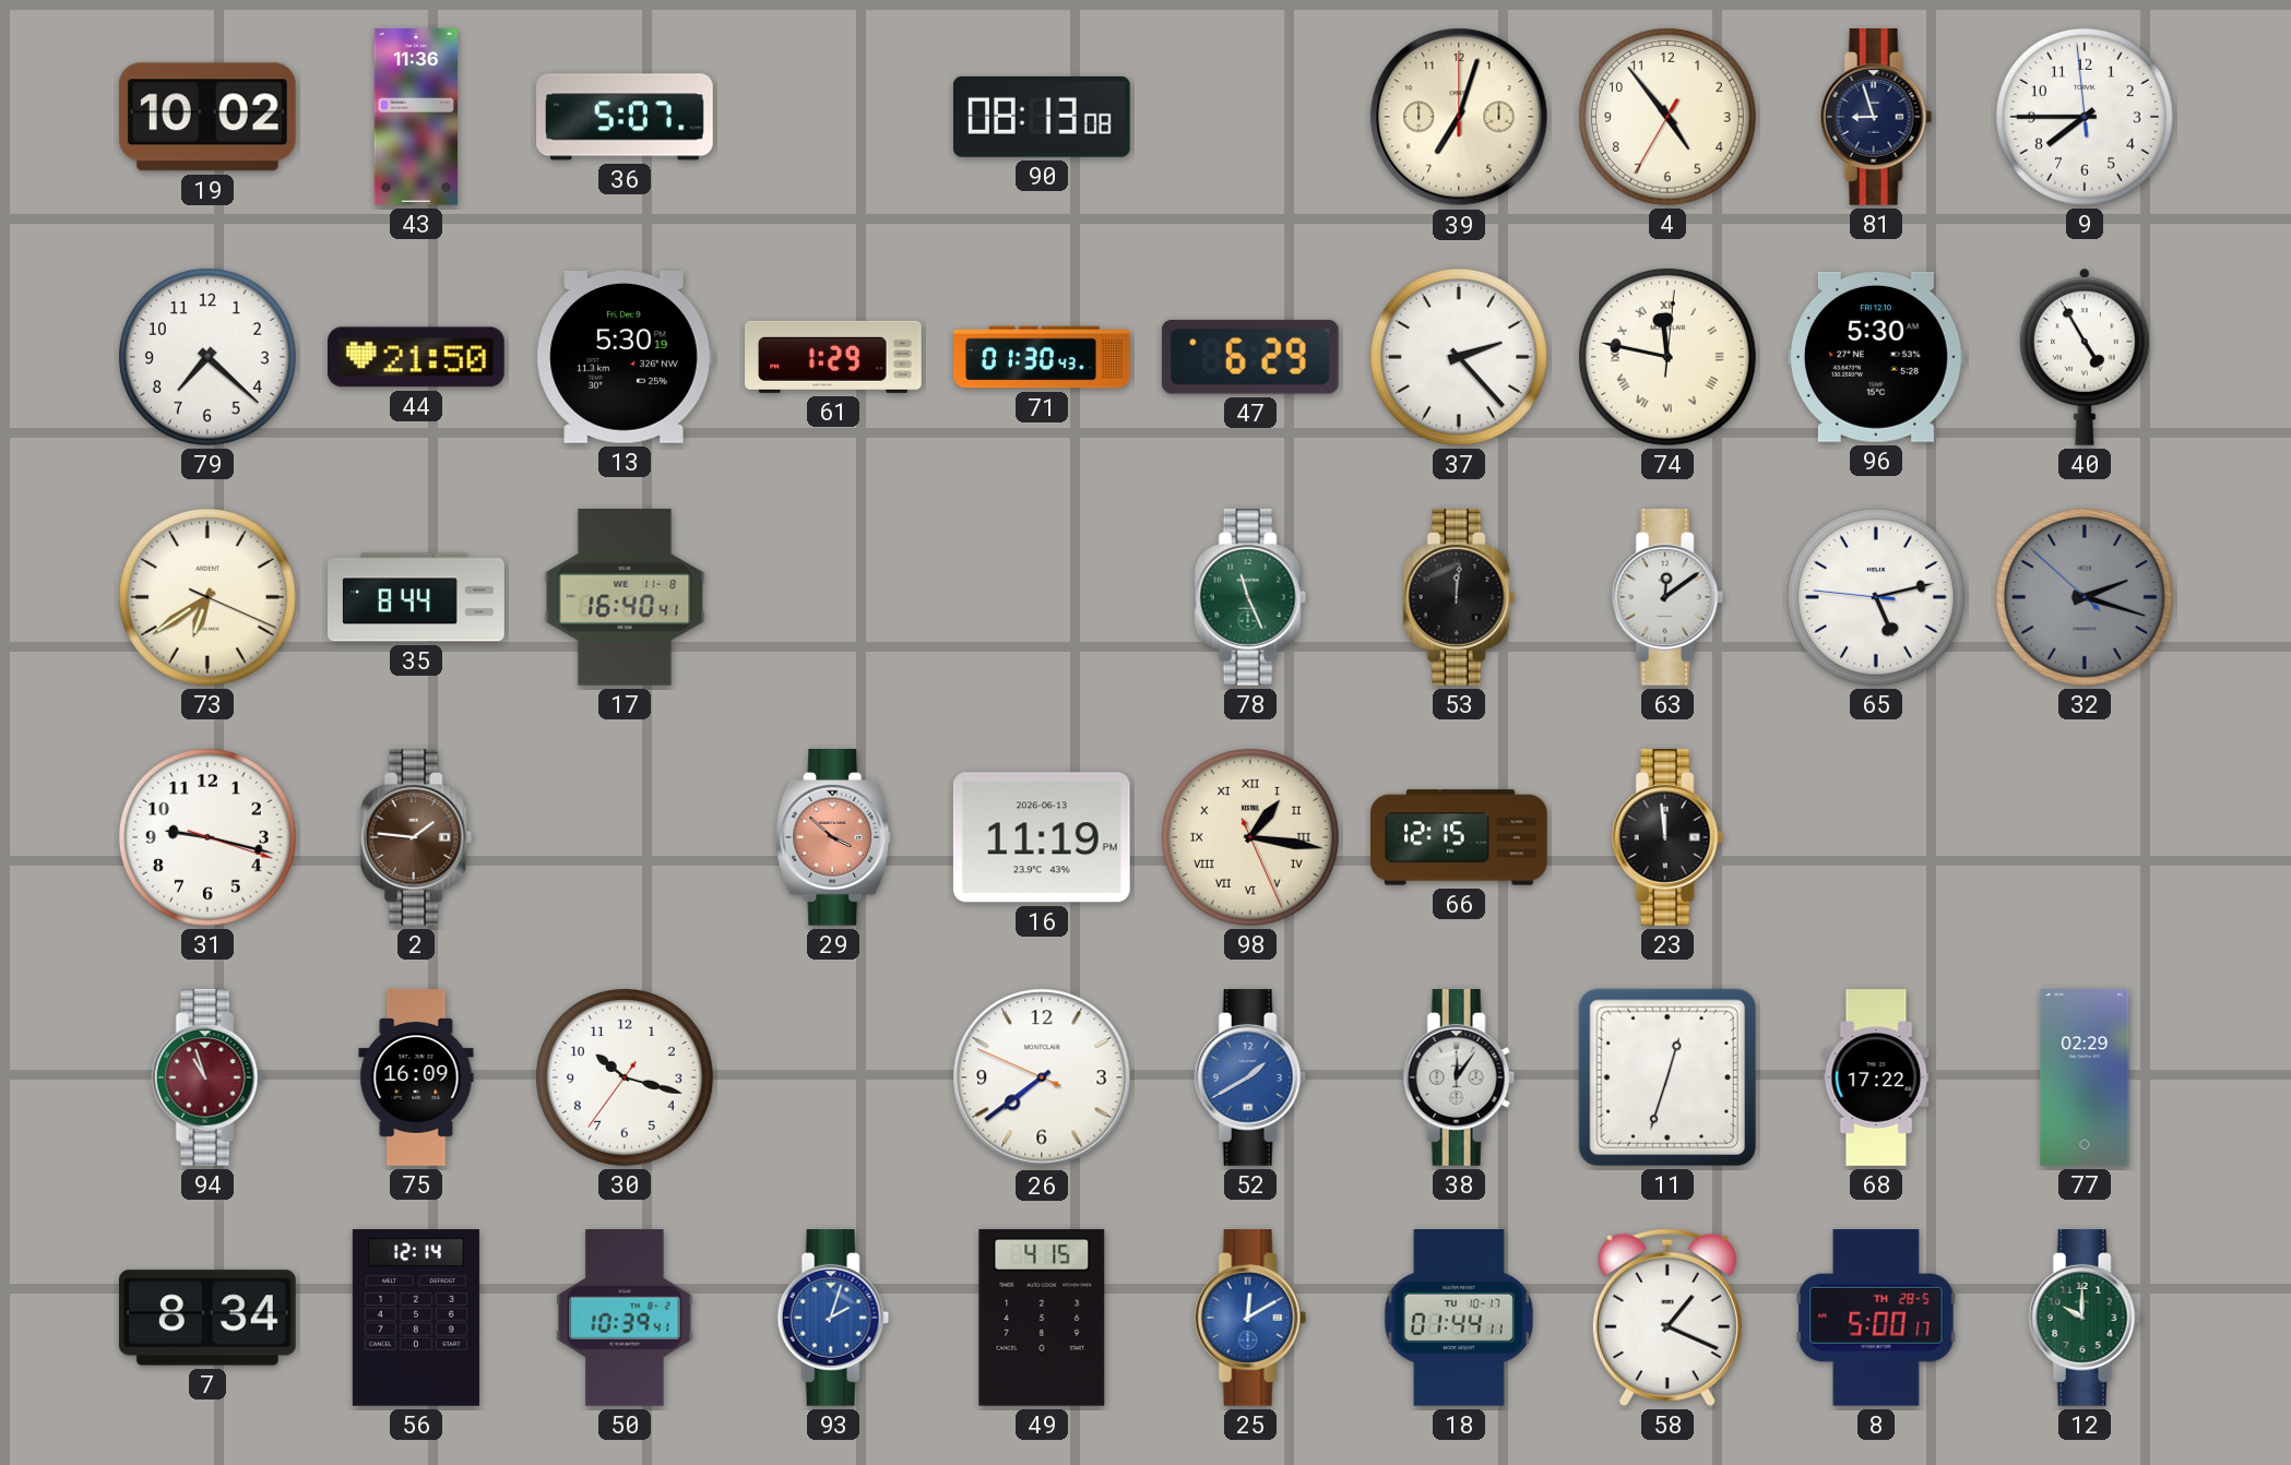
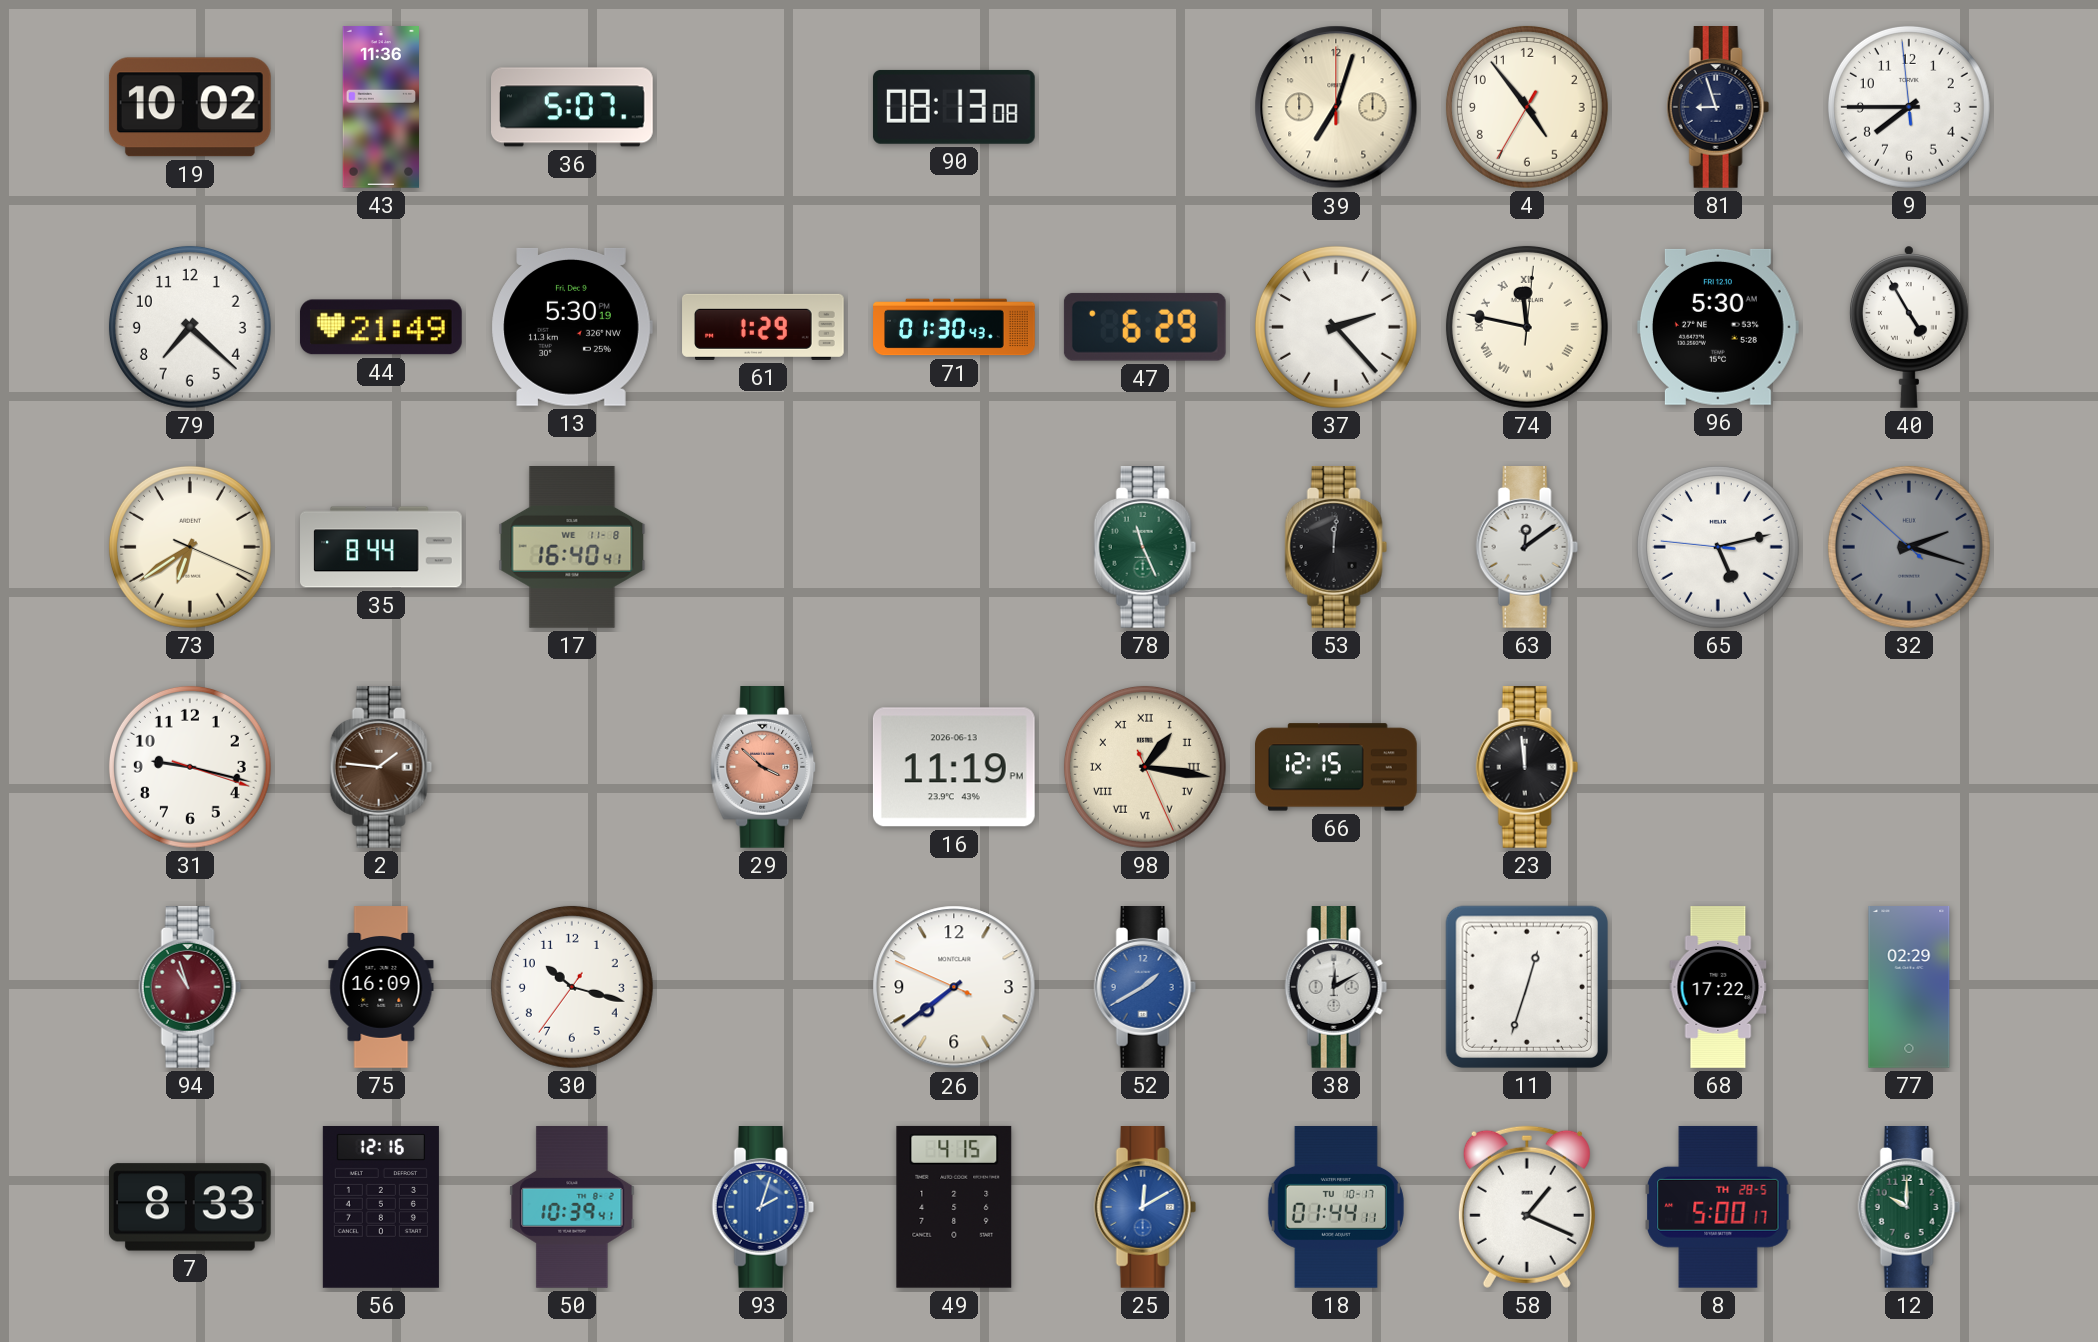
44: 21:50 -> 21:49
38: 12:06 -> 12:10
7: 8:34 -> 8:33
56: 12:14 -> 12:16
